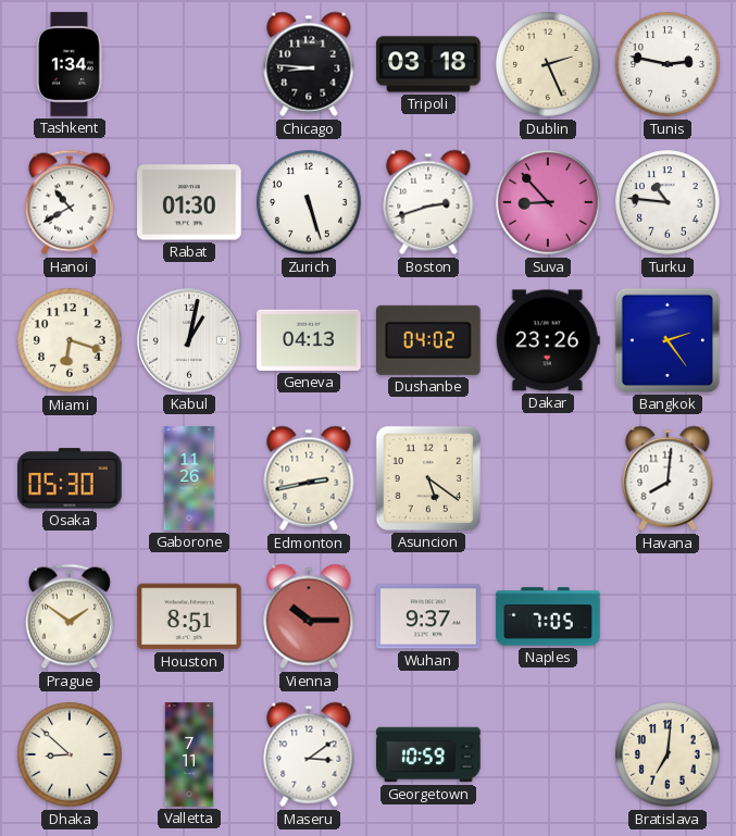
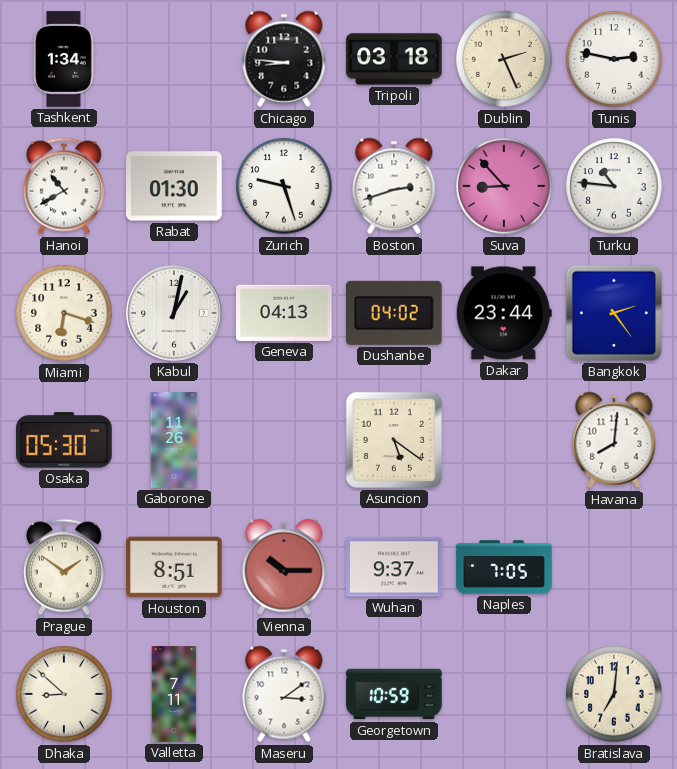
Zurich: 5:27 -> 9:27
Dakar: 23:26 -> 23:44
Edmonton: 2:43 -> none
